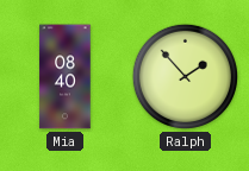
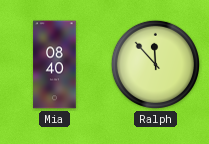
Ralph: 1:53 -> 11:53
